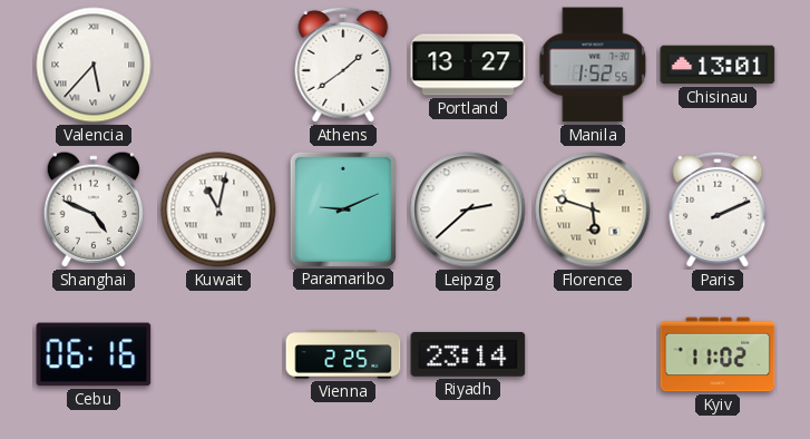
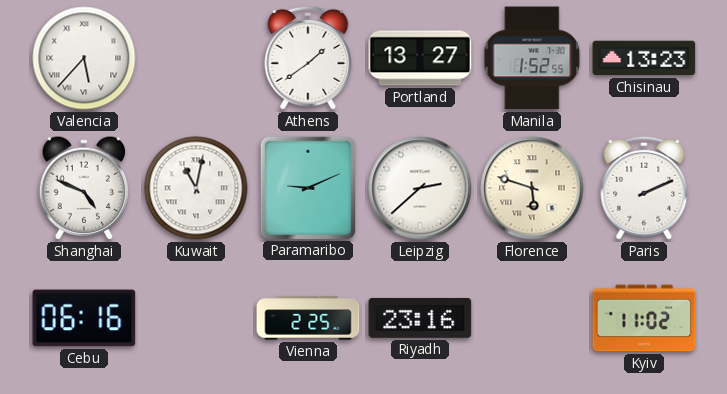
Chisinau: 13:01 -> 13:23
Riyadh: 23:14 -> 23:16
